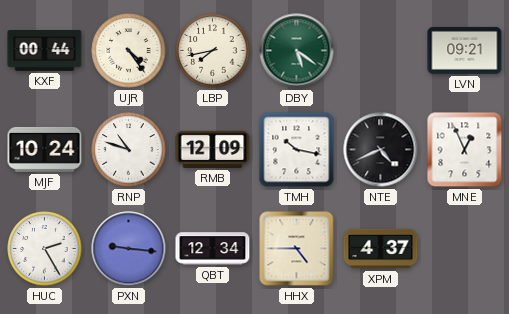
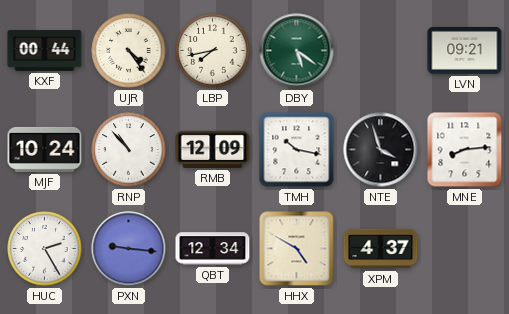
RNP: 10:48 -> 10:53
NTE: 4:41 -> 3:57
MNE: 12:56 -> 8:14
HHX: 4:45 -> 4:50
